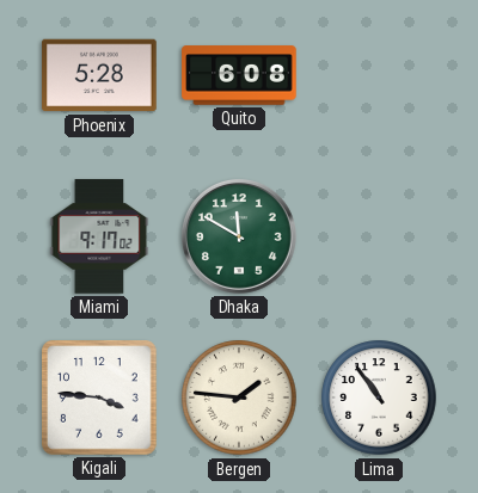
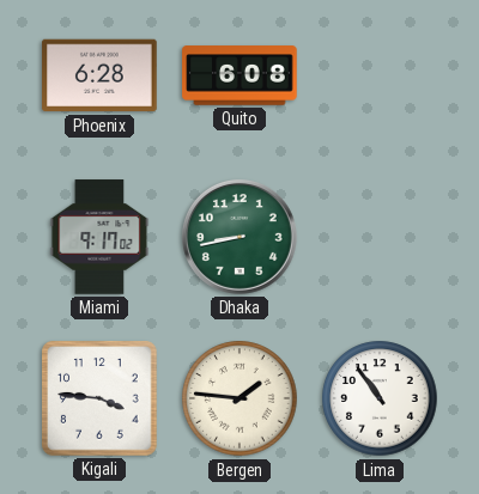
Phoenix: 5:28 -> 6:28
Dhaka: 11:50 -> 8:43
